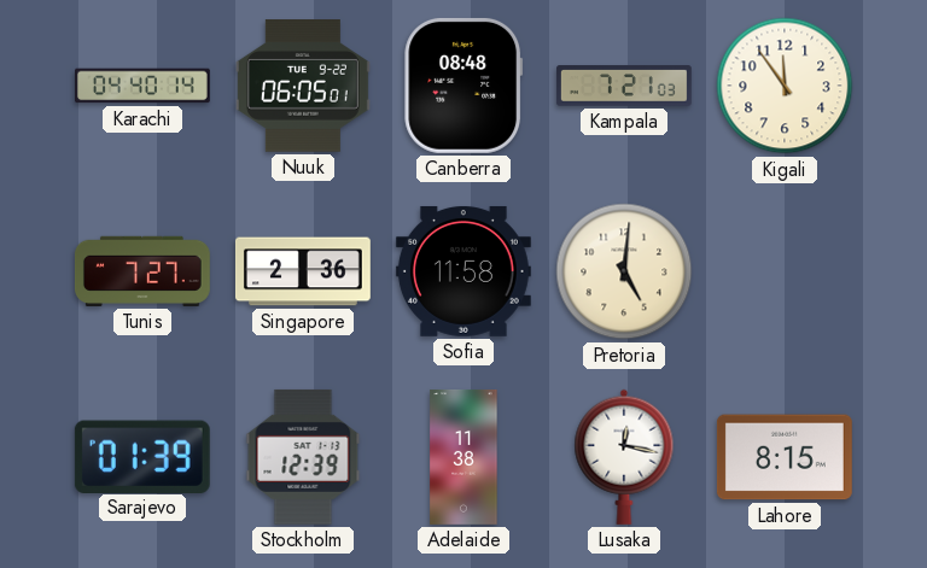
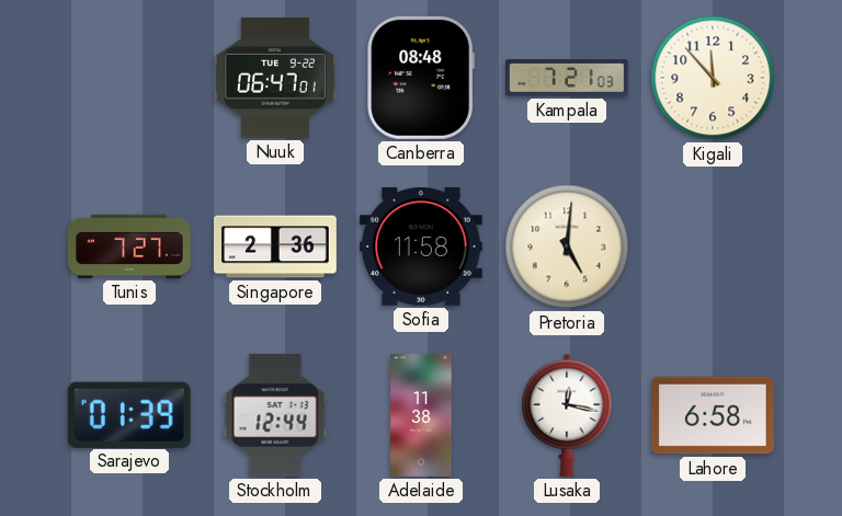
Karachi: 04:40 -> none
Nuuk: 06:05 -> 06:47
Kigali: 11:54 -> 11:53
Stockholm: 12:39 -> 12:44
Lahore: 8:15 -> 6:58
